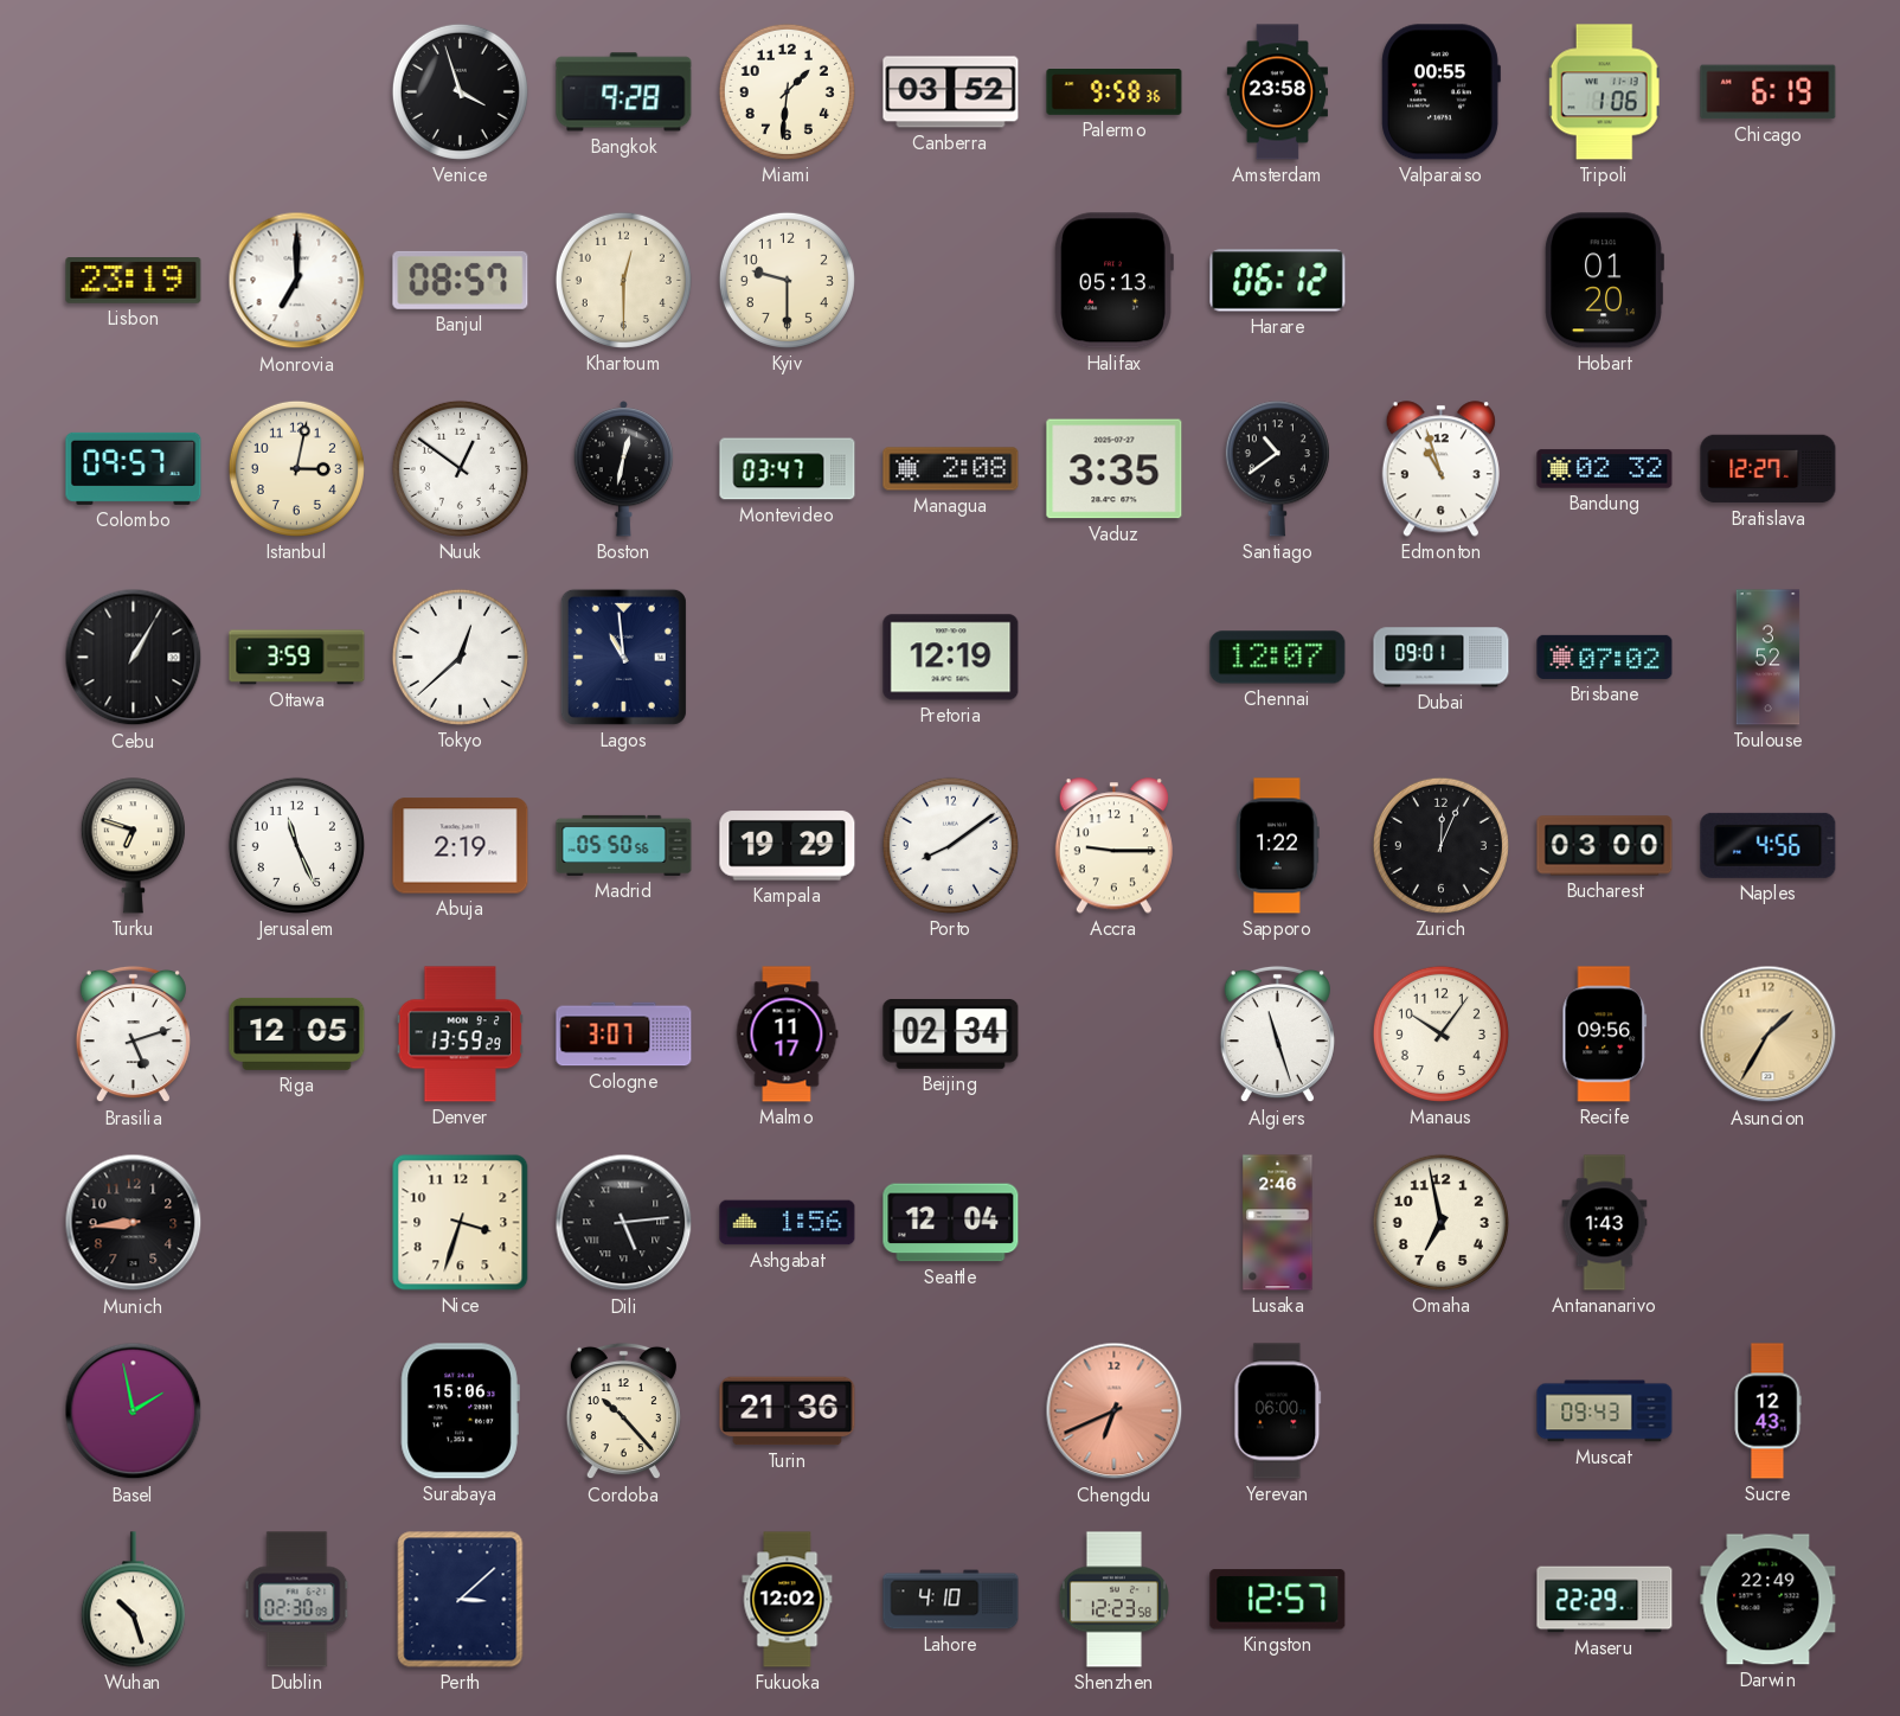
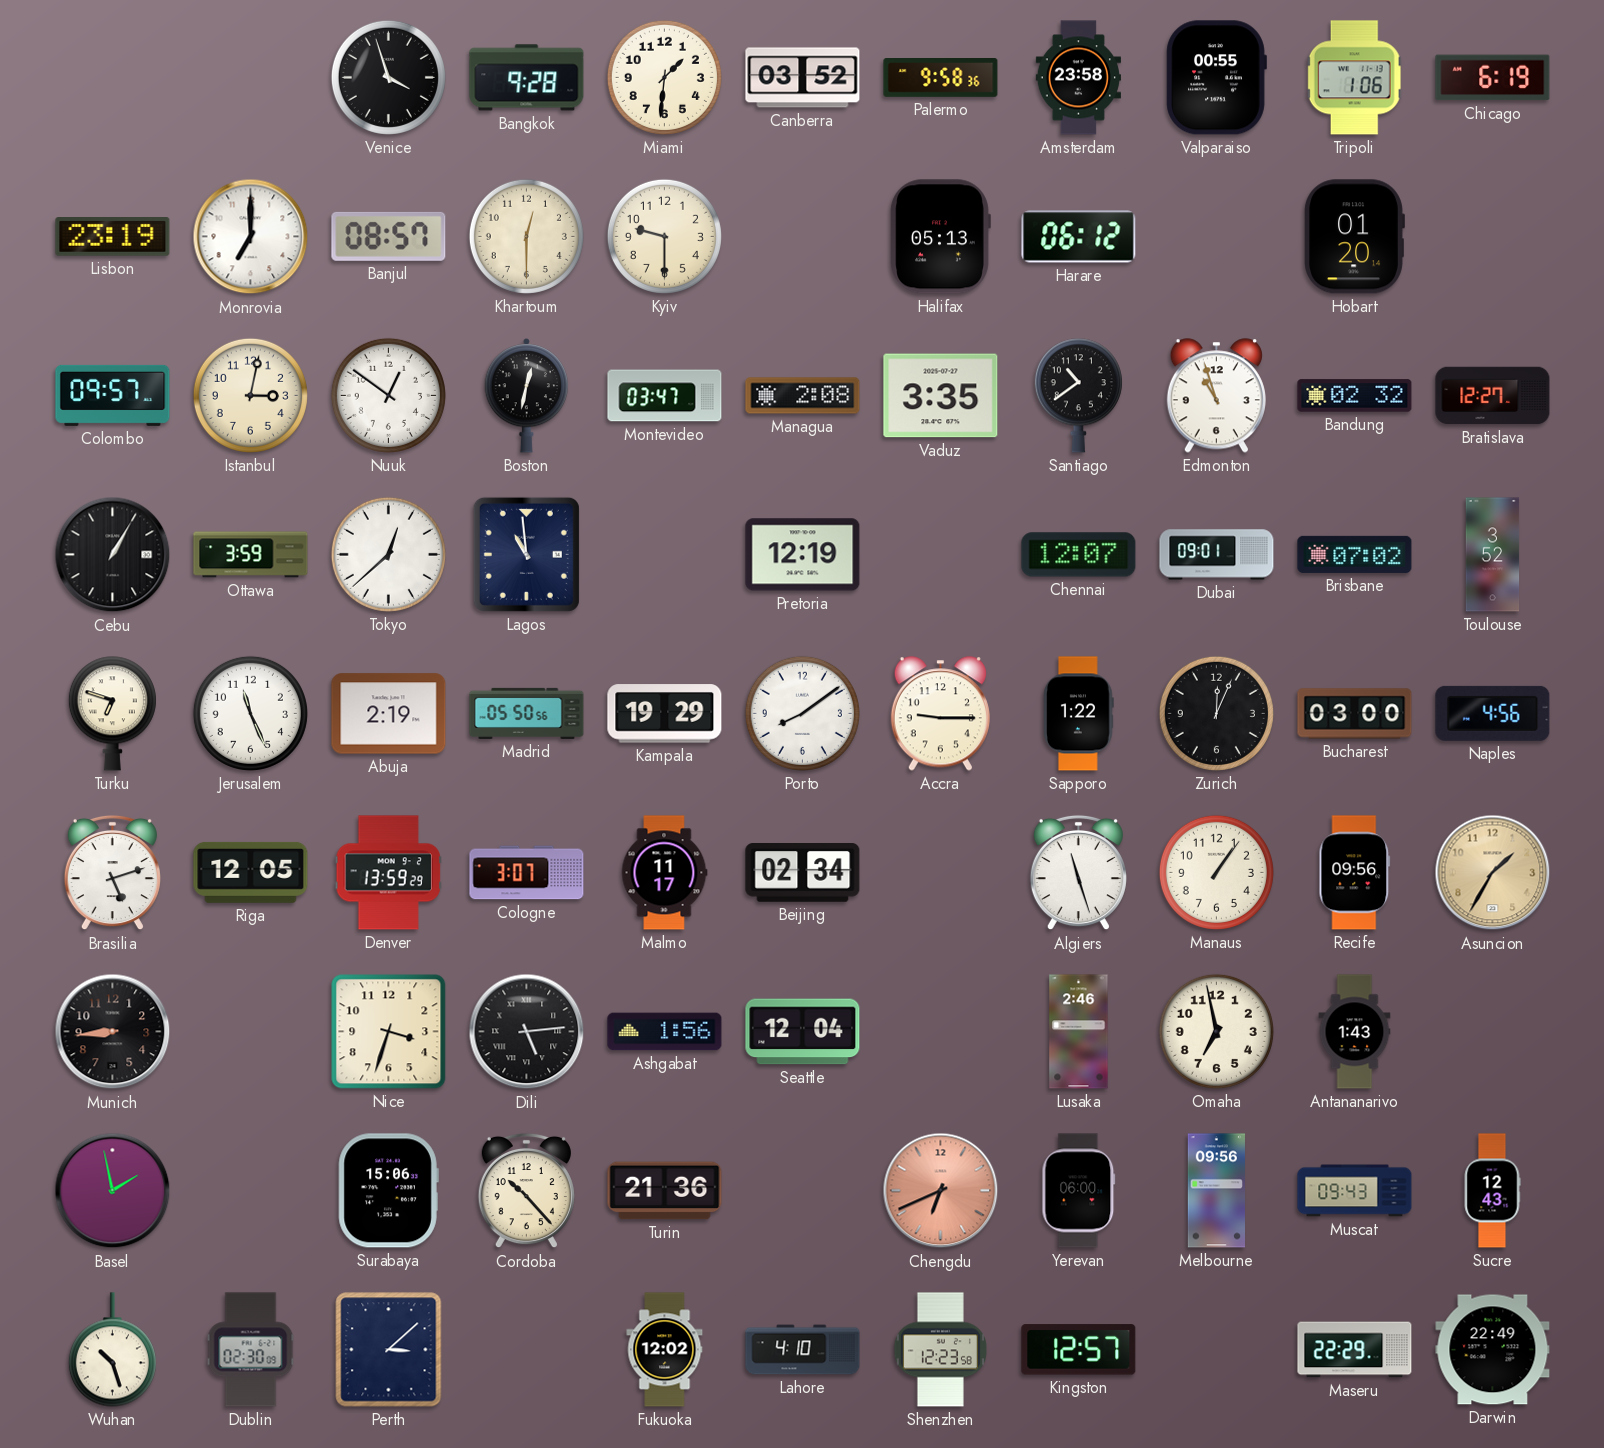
Manaus: 10:06 -> 1:06
Melbourne: none -> 09:56
